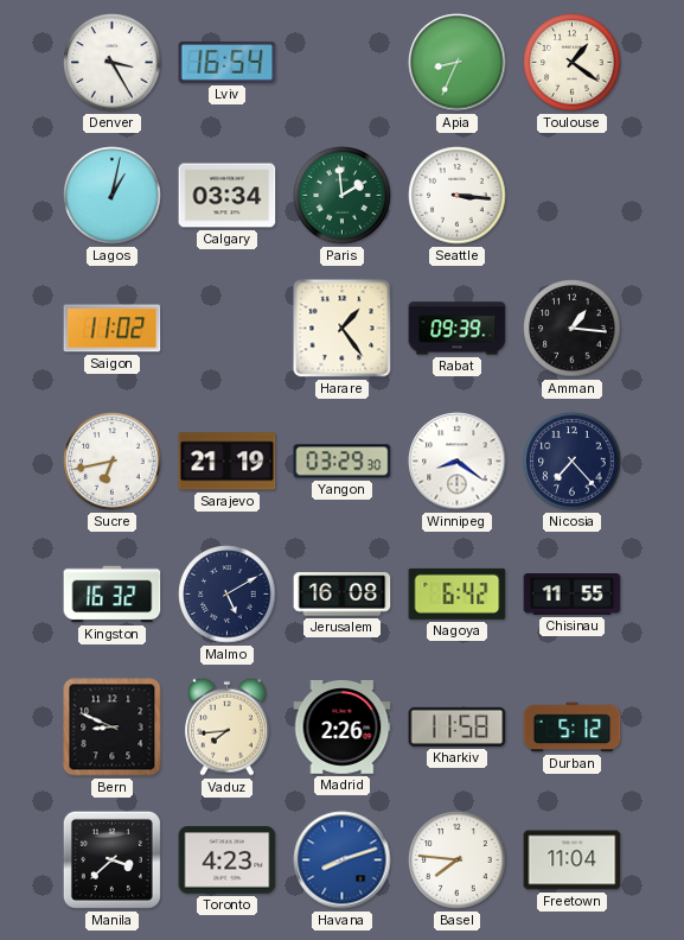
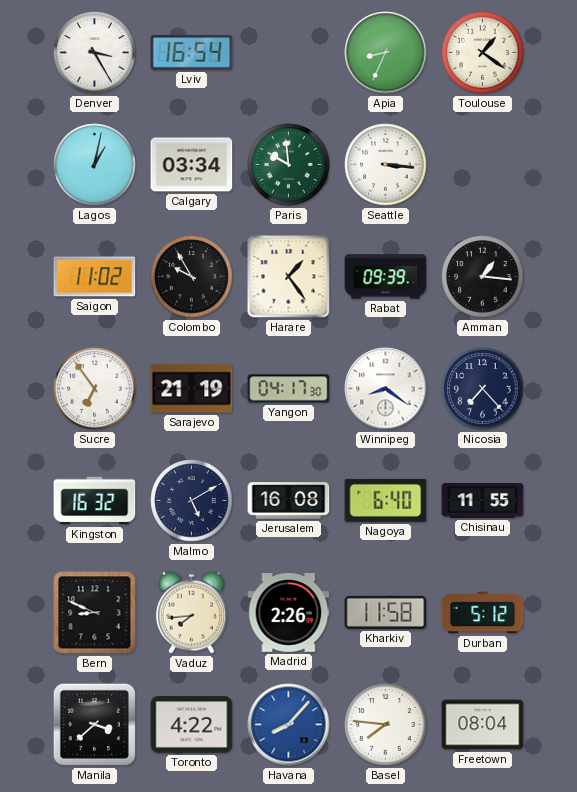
Paris: 1:59 -> 9:59
Colombo: none -> 9:55
Sucre: 6:43 -> 6:54
Yangon: 03:29 -> 04:17
Nagoya: 6:42 -> 6:40
Toronto: 4:23 -> 4:22
Havana: 8:12 -> 8:07
Freetown: 11:04 -> 08:04
